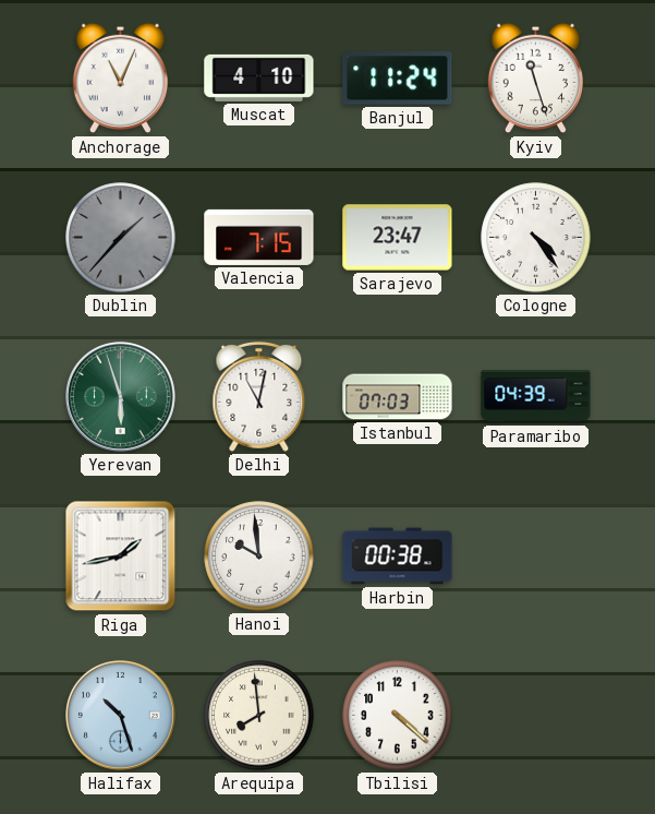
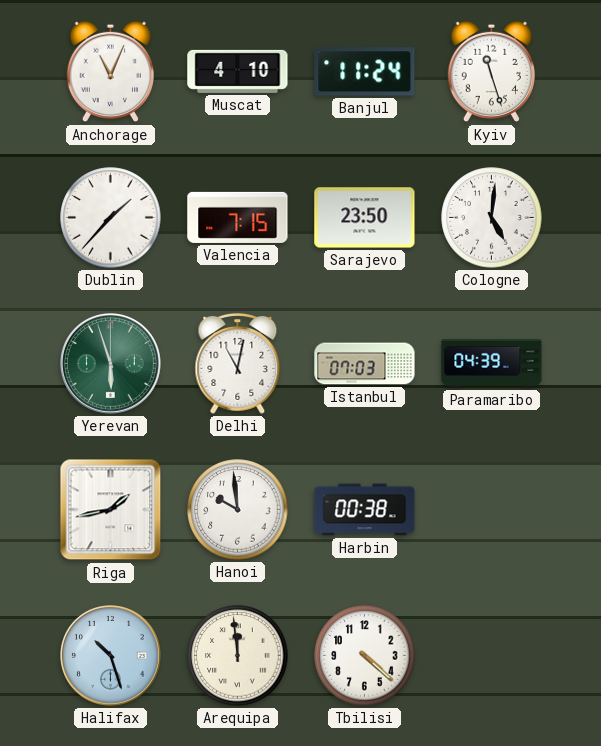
Dublin dial: grey -> white
Sarajevo: 23:47 -> 23:50
Cologne: 4:24 -> 5:01
Arequipa: 7:59 -> 11:59
